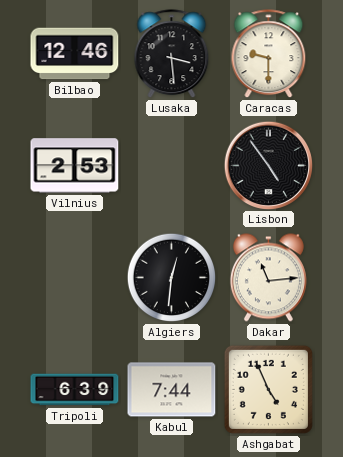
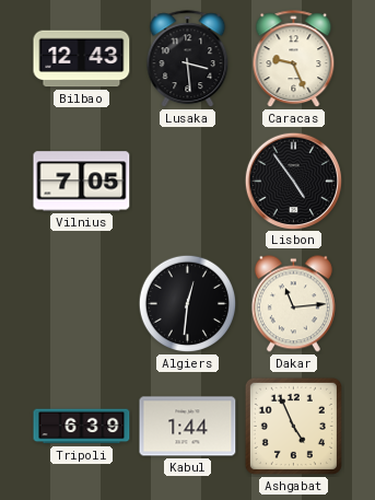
Bilbao: 12:46 -> 12:43
Caracas: 9:30 -> 9:26
Vilnius: 2:53 -> 7:05
Kabul: 7:44 -> 1:44
